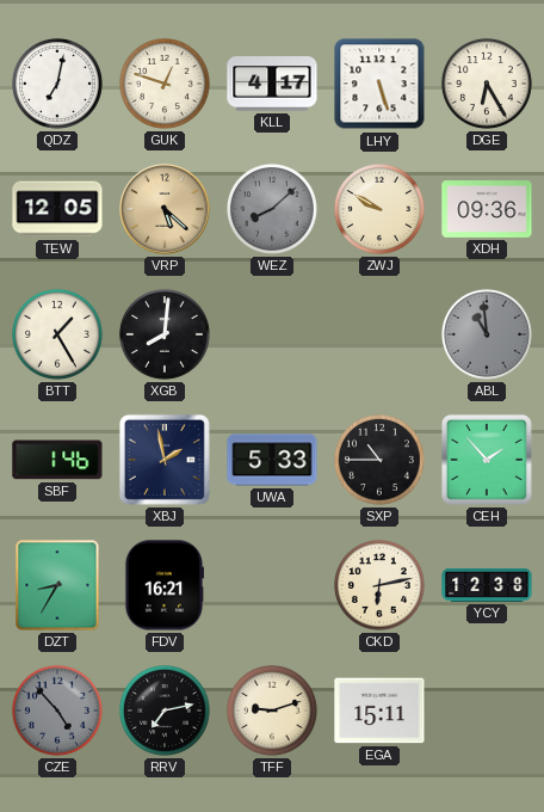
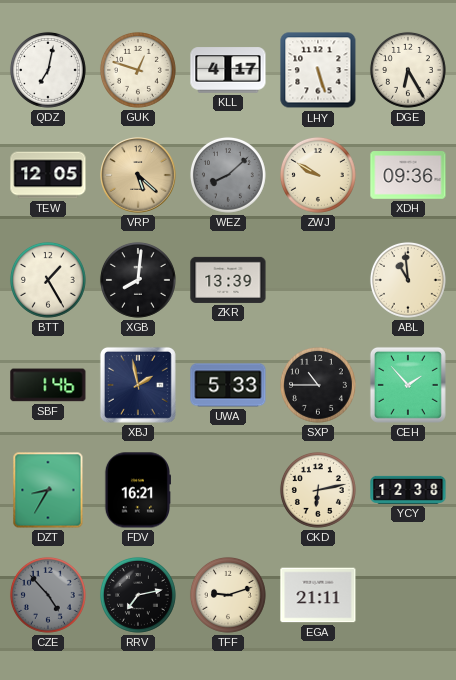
ZKR: none -> 13:39
ABL dial: grey -> cream
EGA: 15:11 -> 21:11
